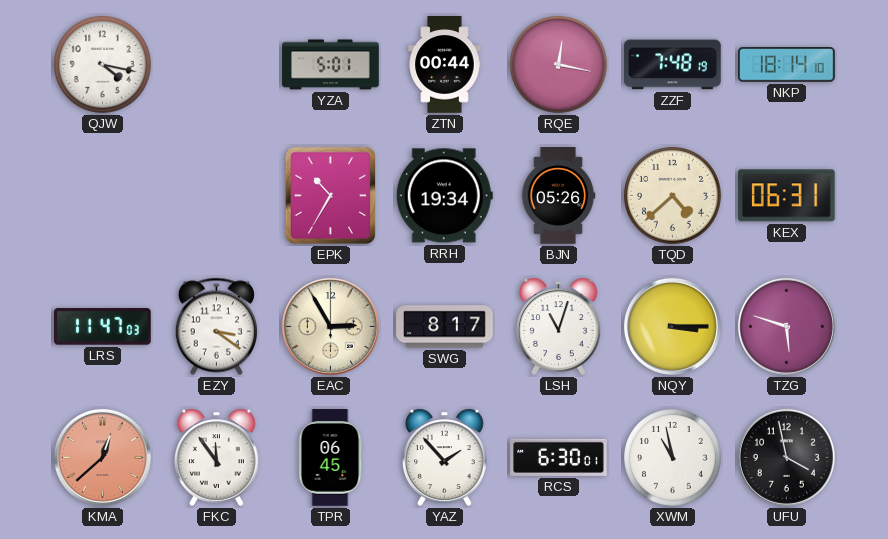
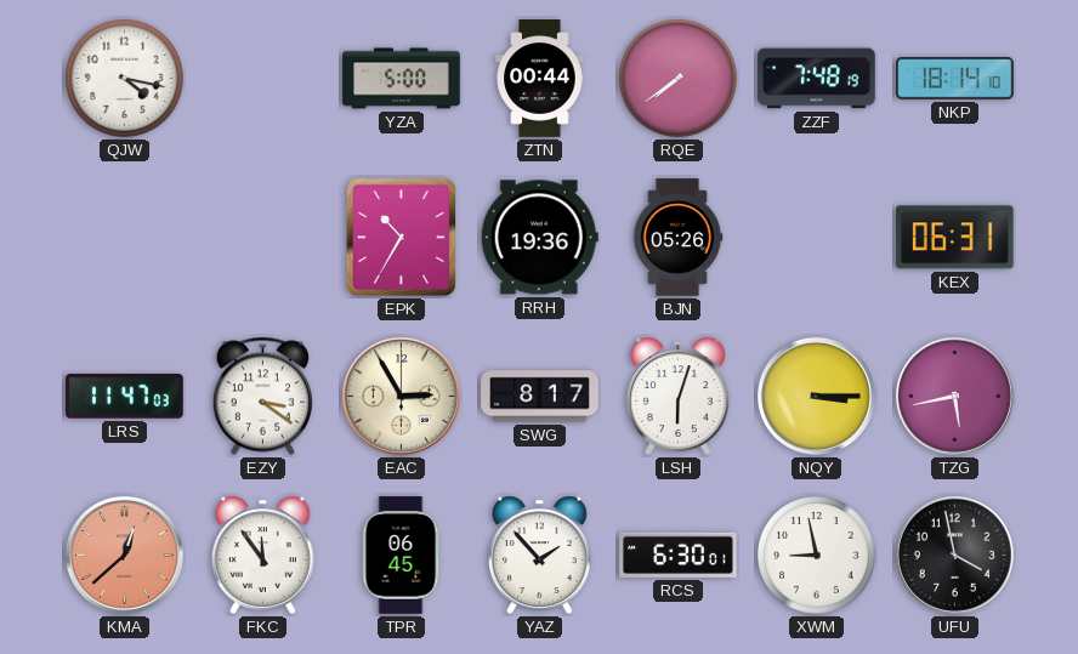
YZA: 5:01 -> 5:00
RQE: 12:17 -> 7:39
RRH: 19:34 -> 19:36
TQD: 4:38 -> none
LSH: 11:03 -> 6:03
TZG: 5:48 -> 5:43
XWM: 10:58 -> 8:58
